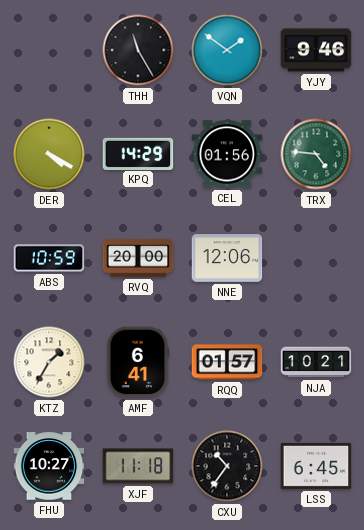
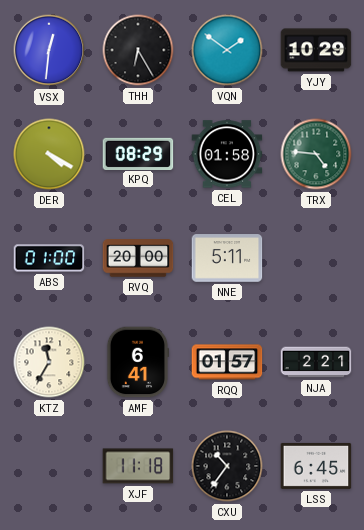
VSX: none -> 12:31
THH: 11:25 -> 6:25
YJY: 9:46 -> 10:29
KPQ: 14:29 -> 08:29
CEL: 01:56 -> 01:58
ABS: 10:59 -> 01:00
NNE: 12:06 -> 5:11
KTZ: 1:35 -> 11:35
NJA: 10:21 -> 2:21
FHU: 10:27 -> none
